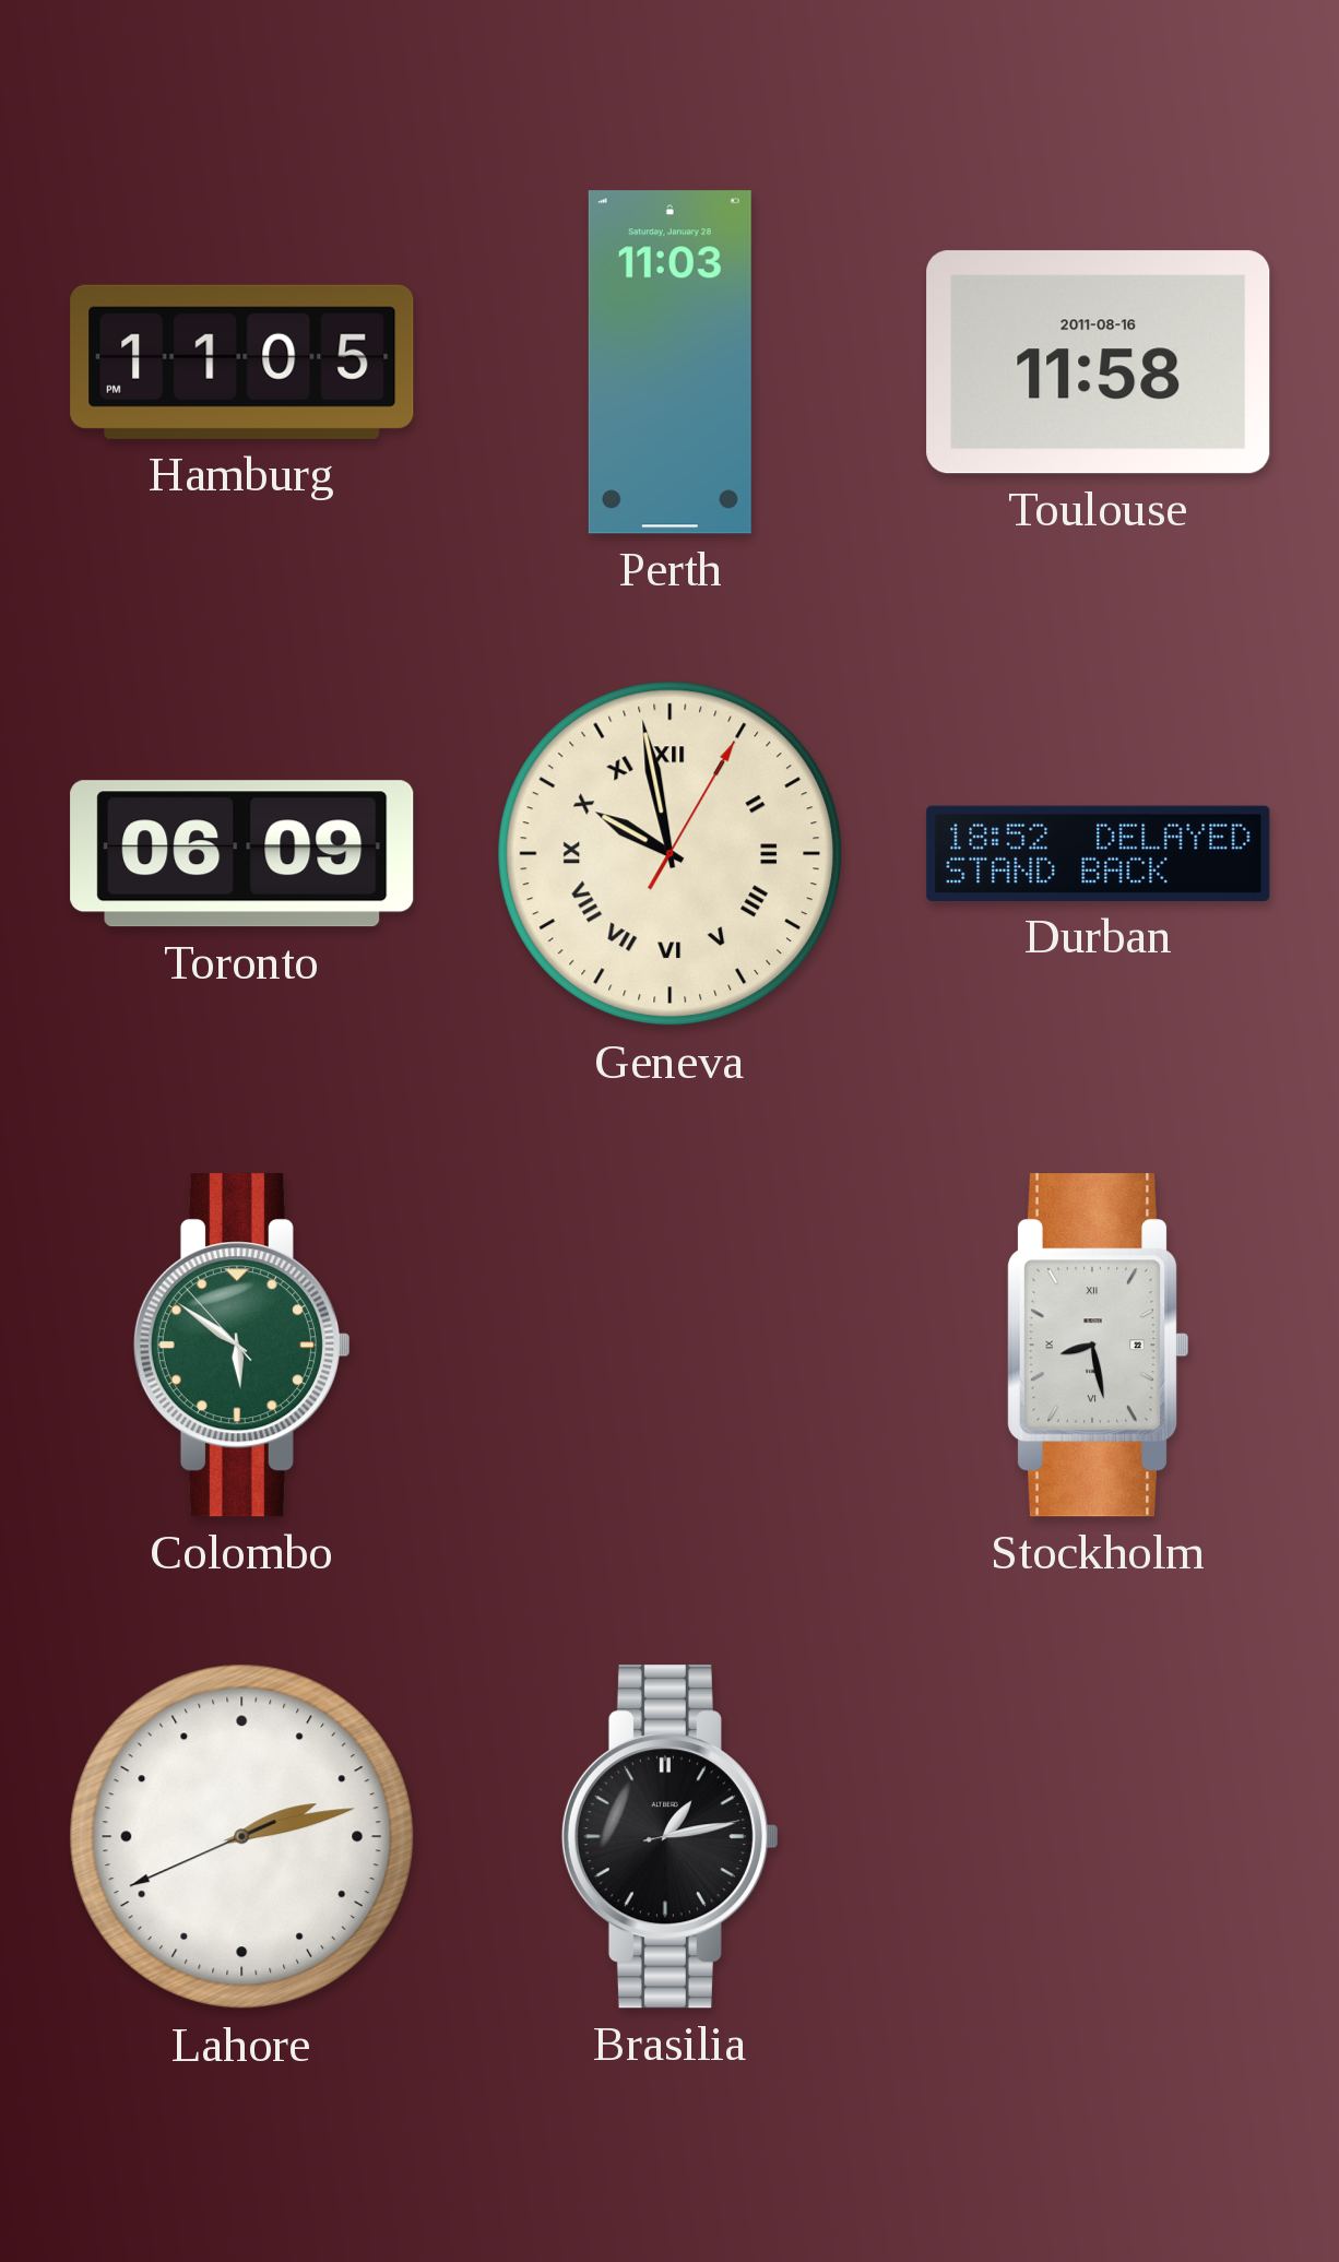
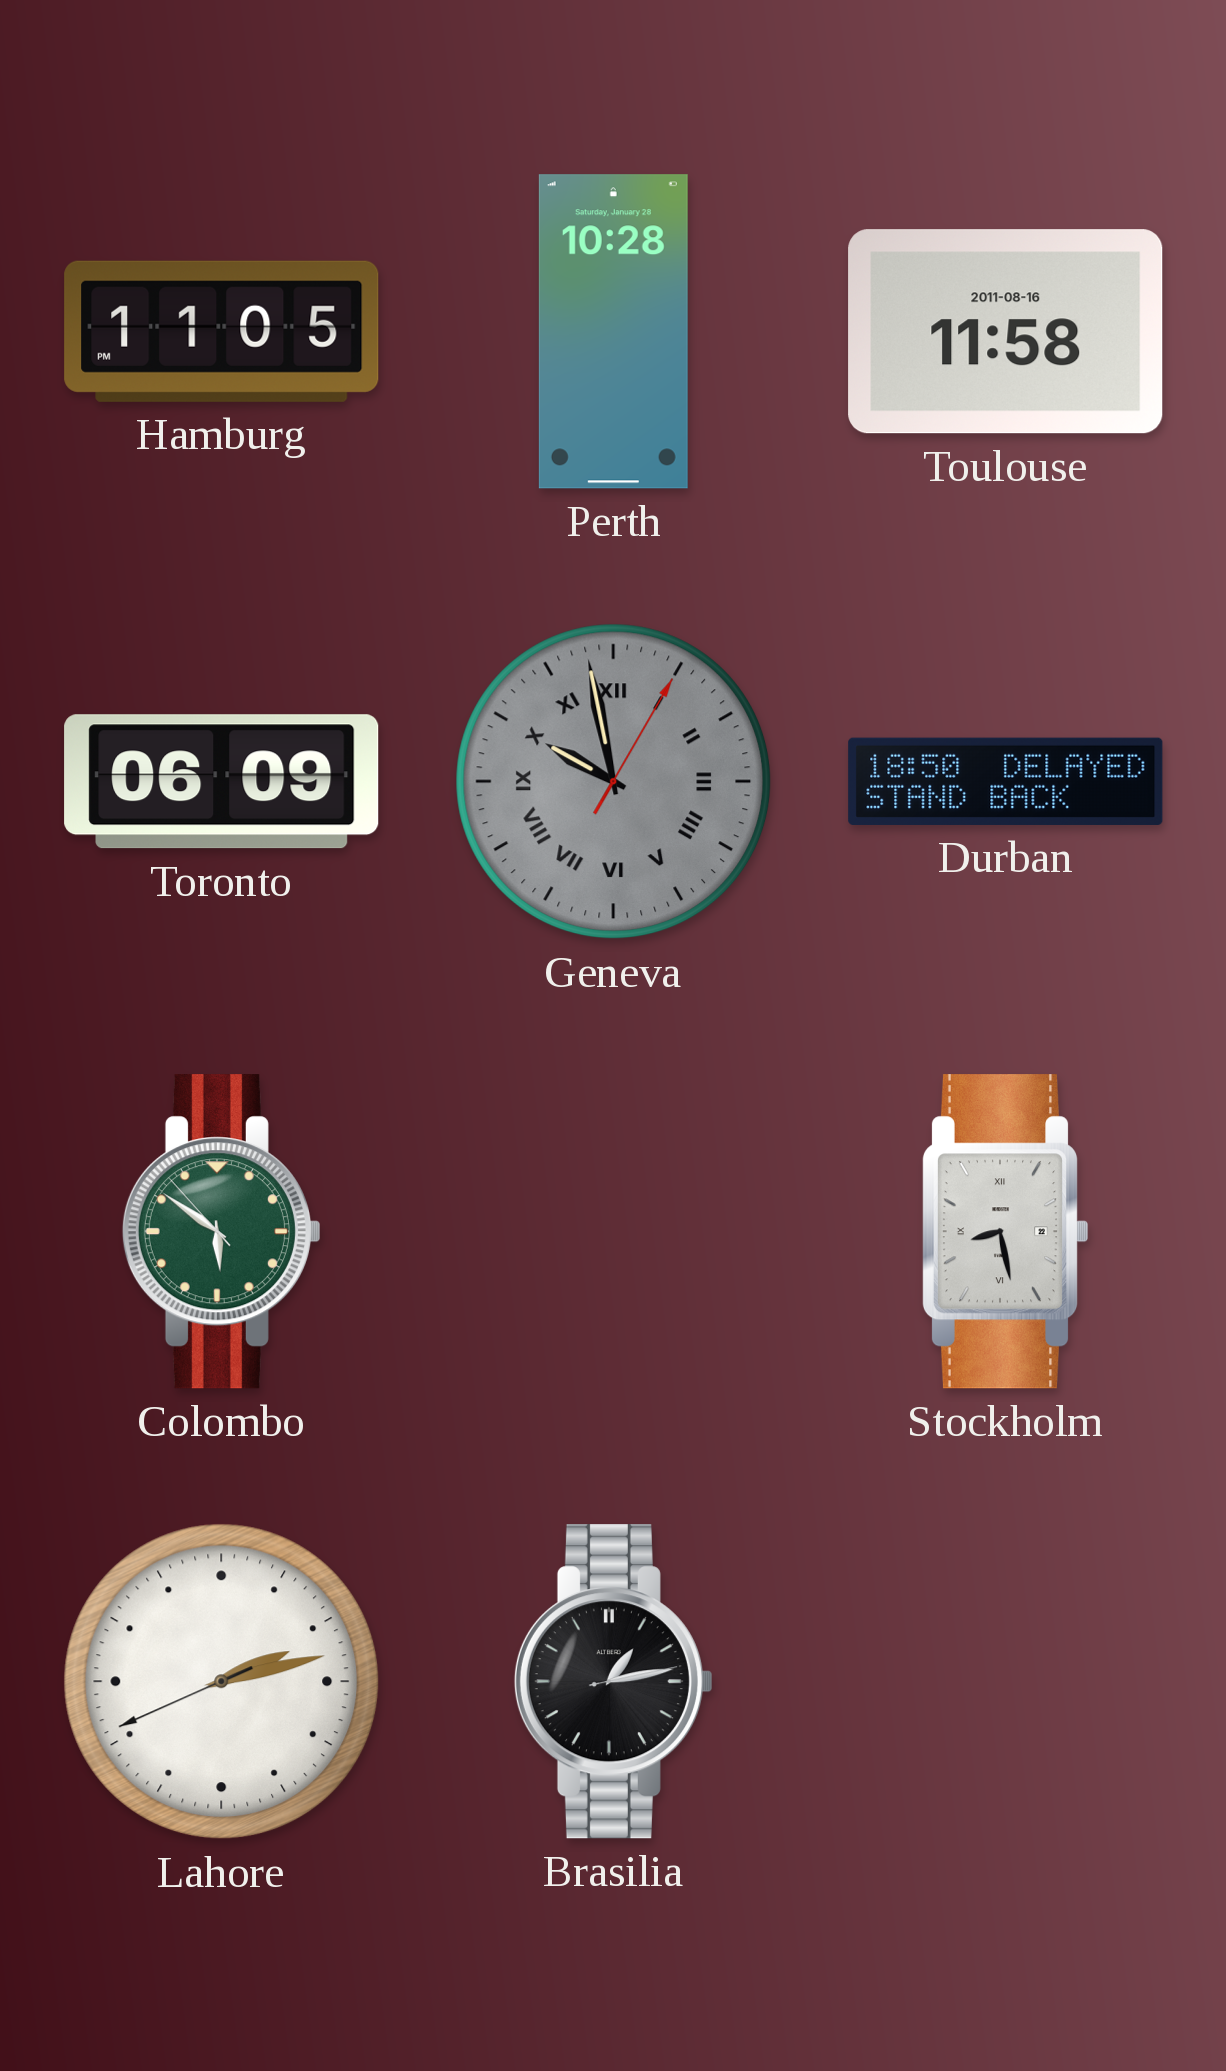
Perth: 11:03 -> 10:28
Geneva dial: cream -> grey
Durban: 18:52 -> 18:50
